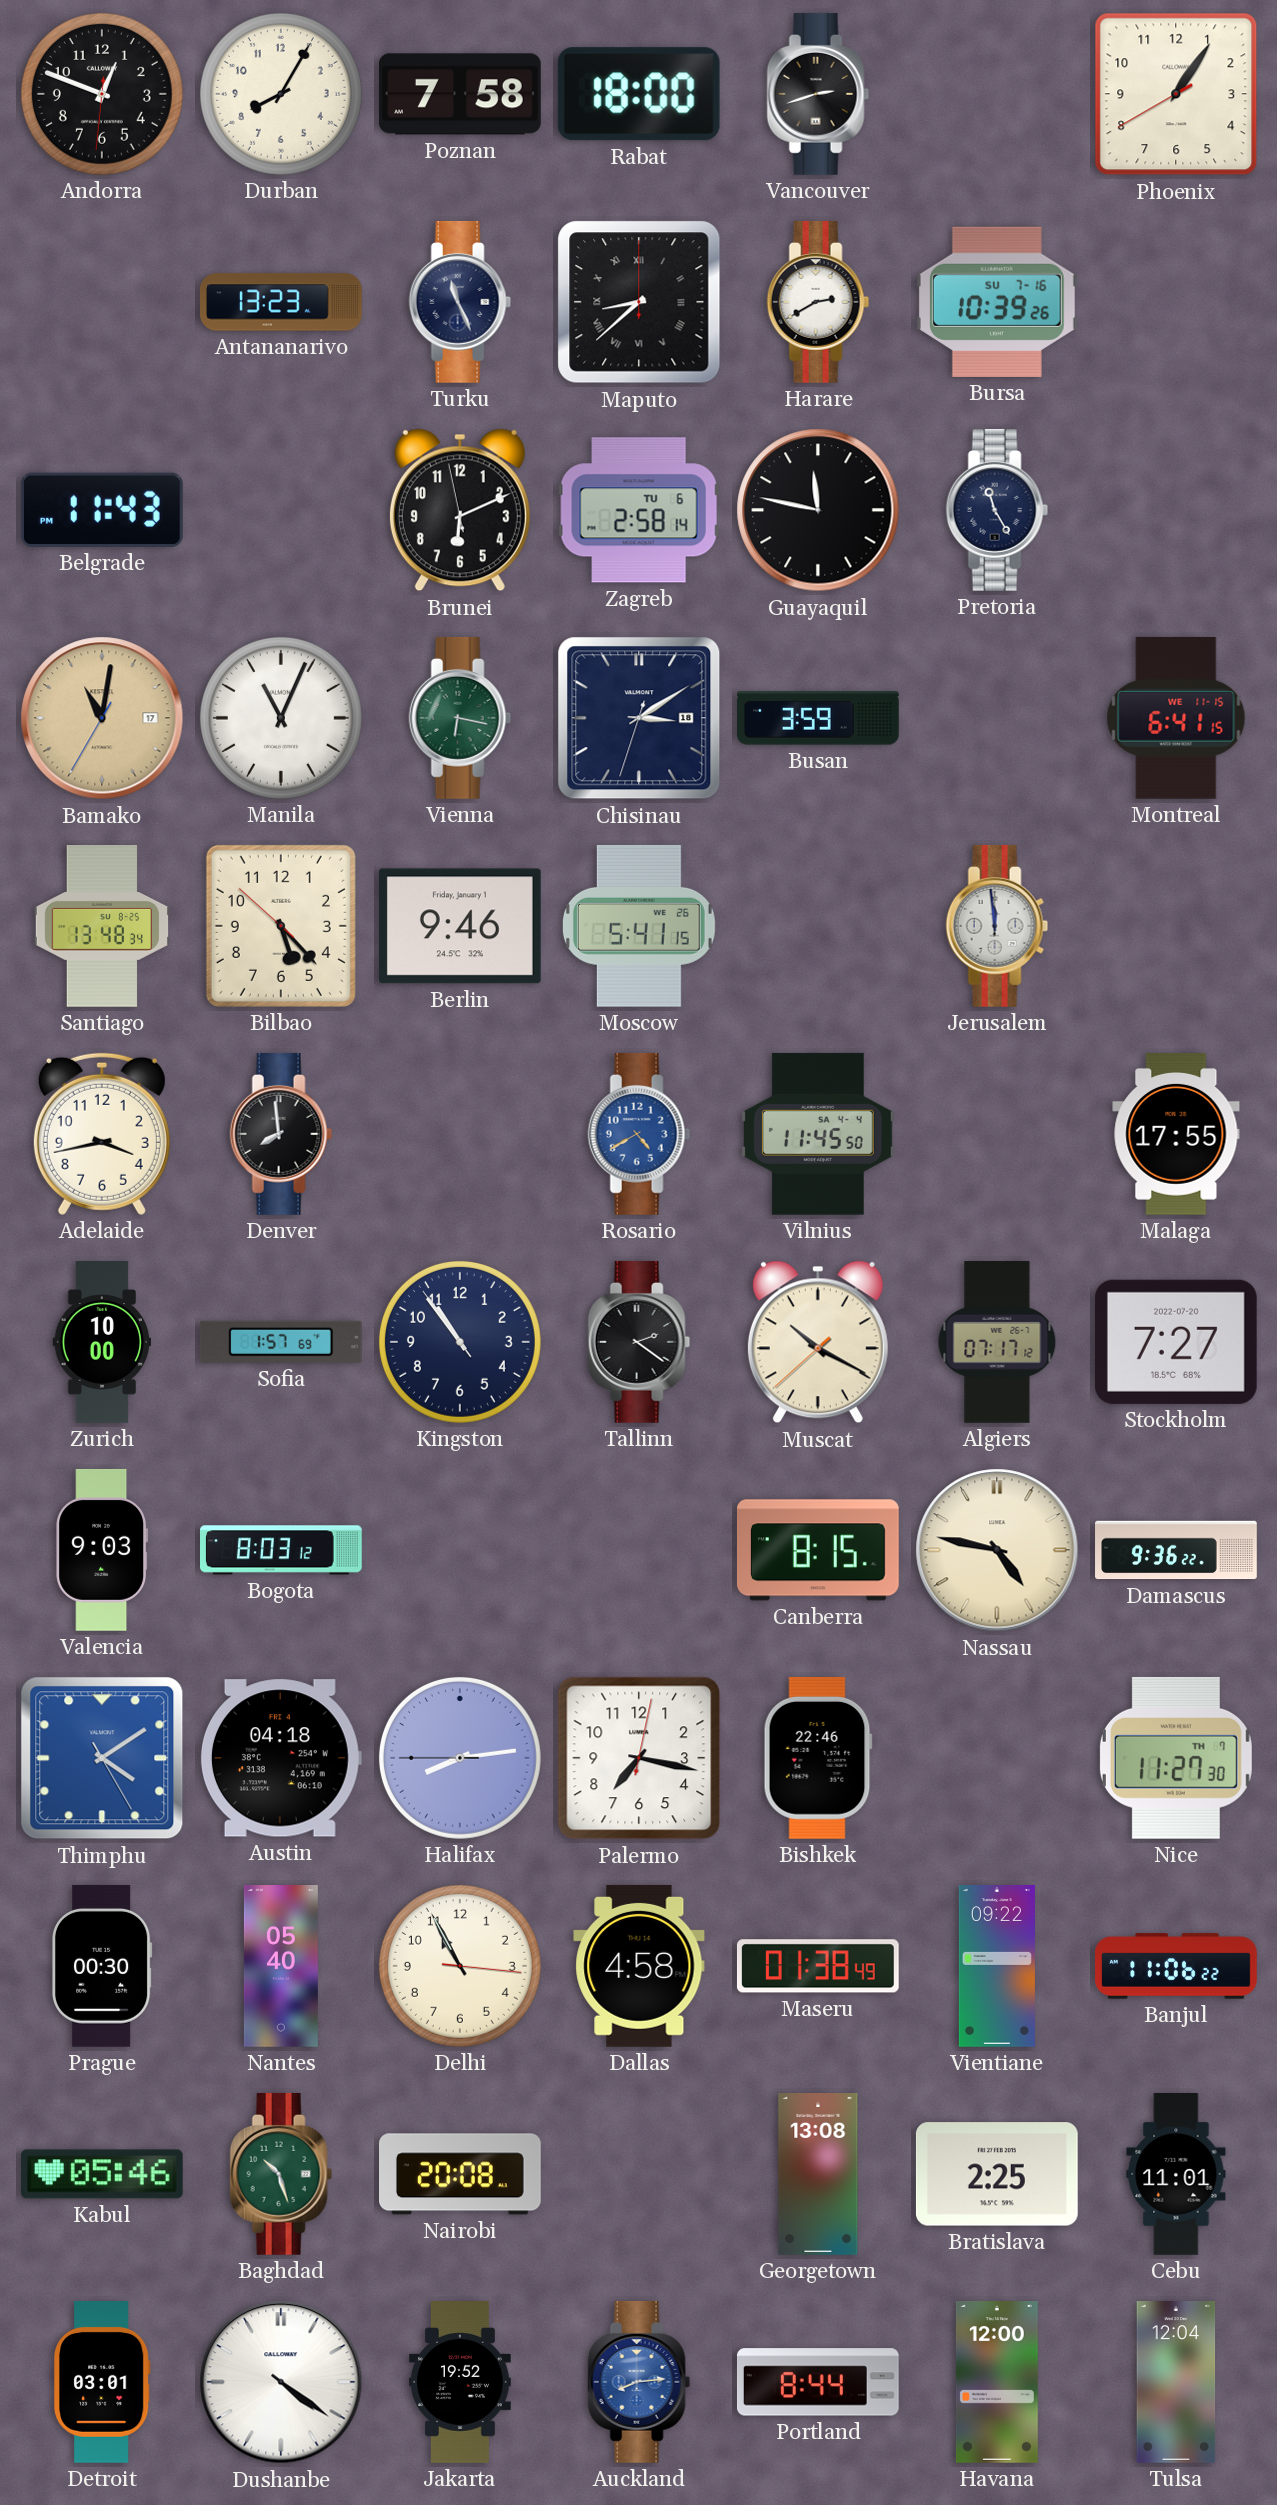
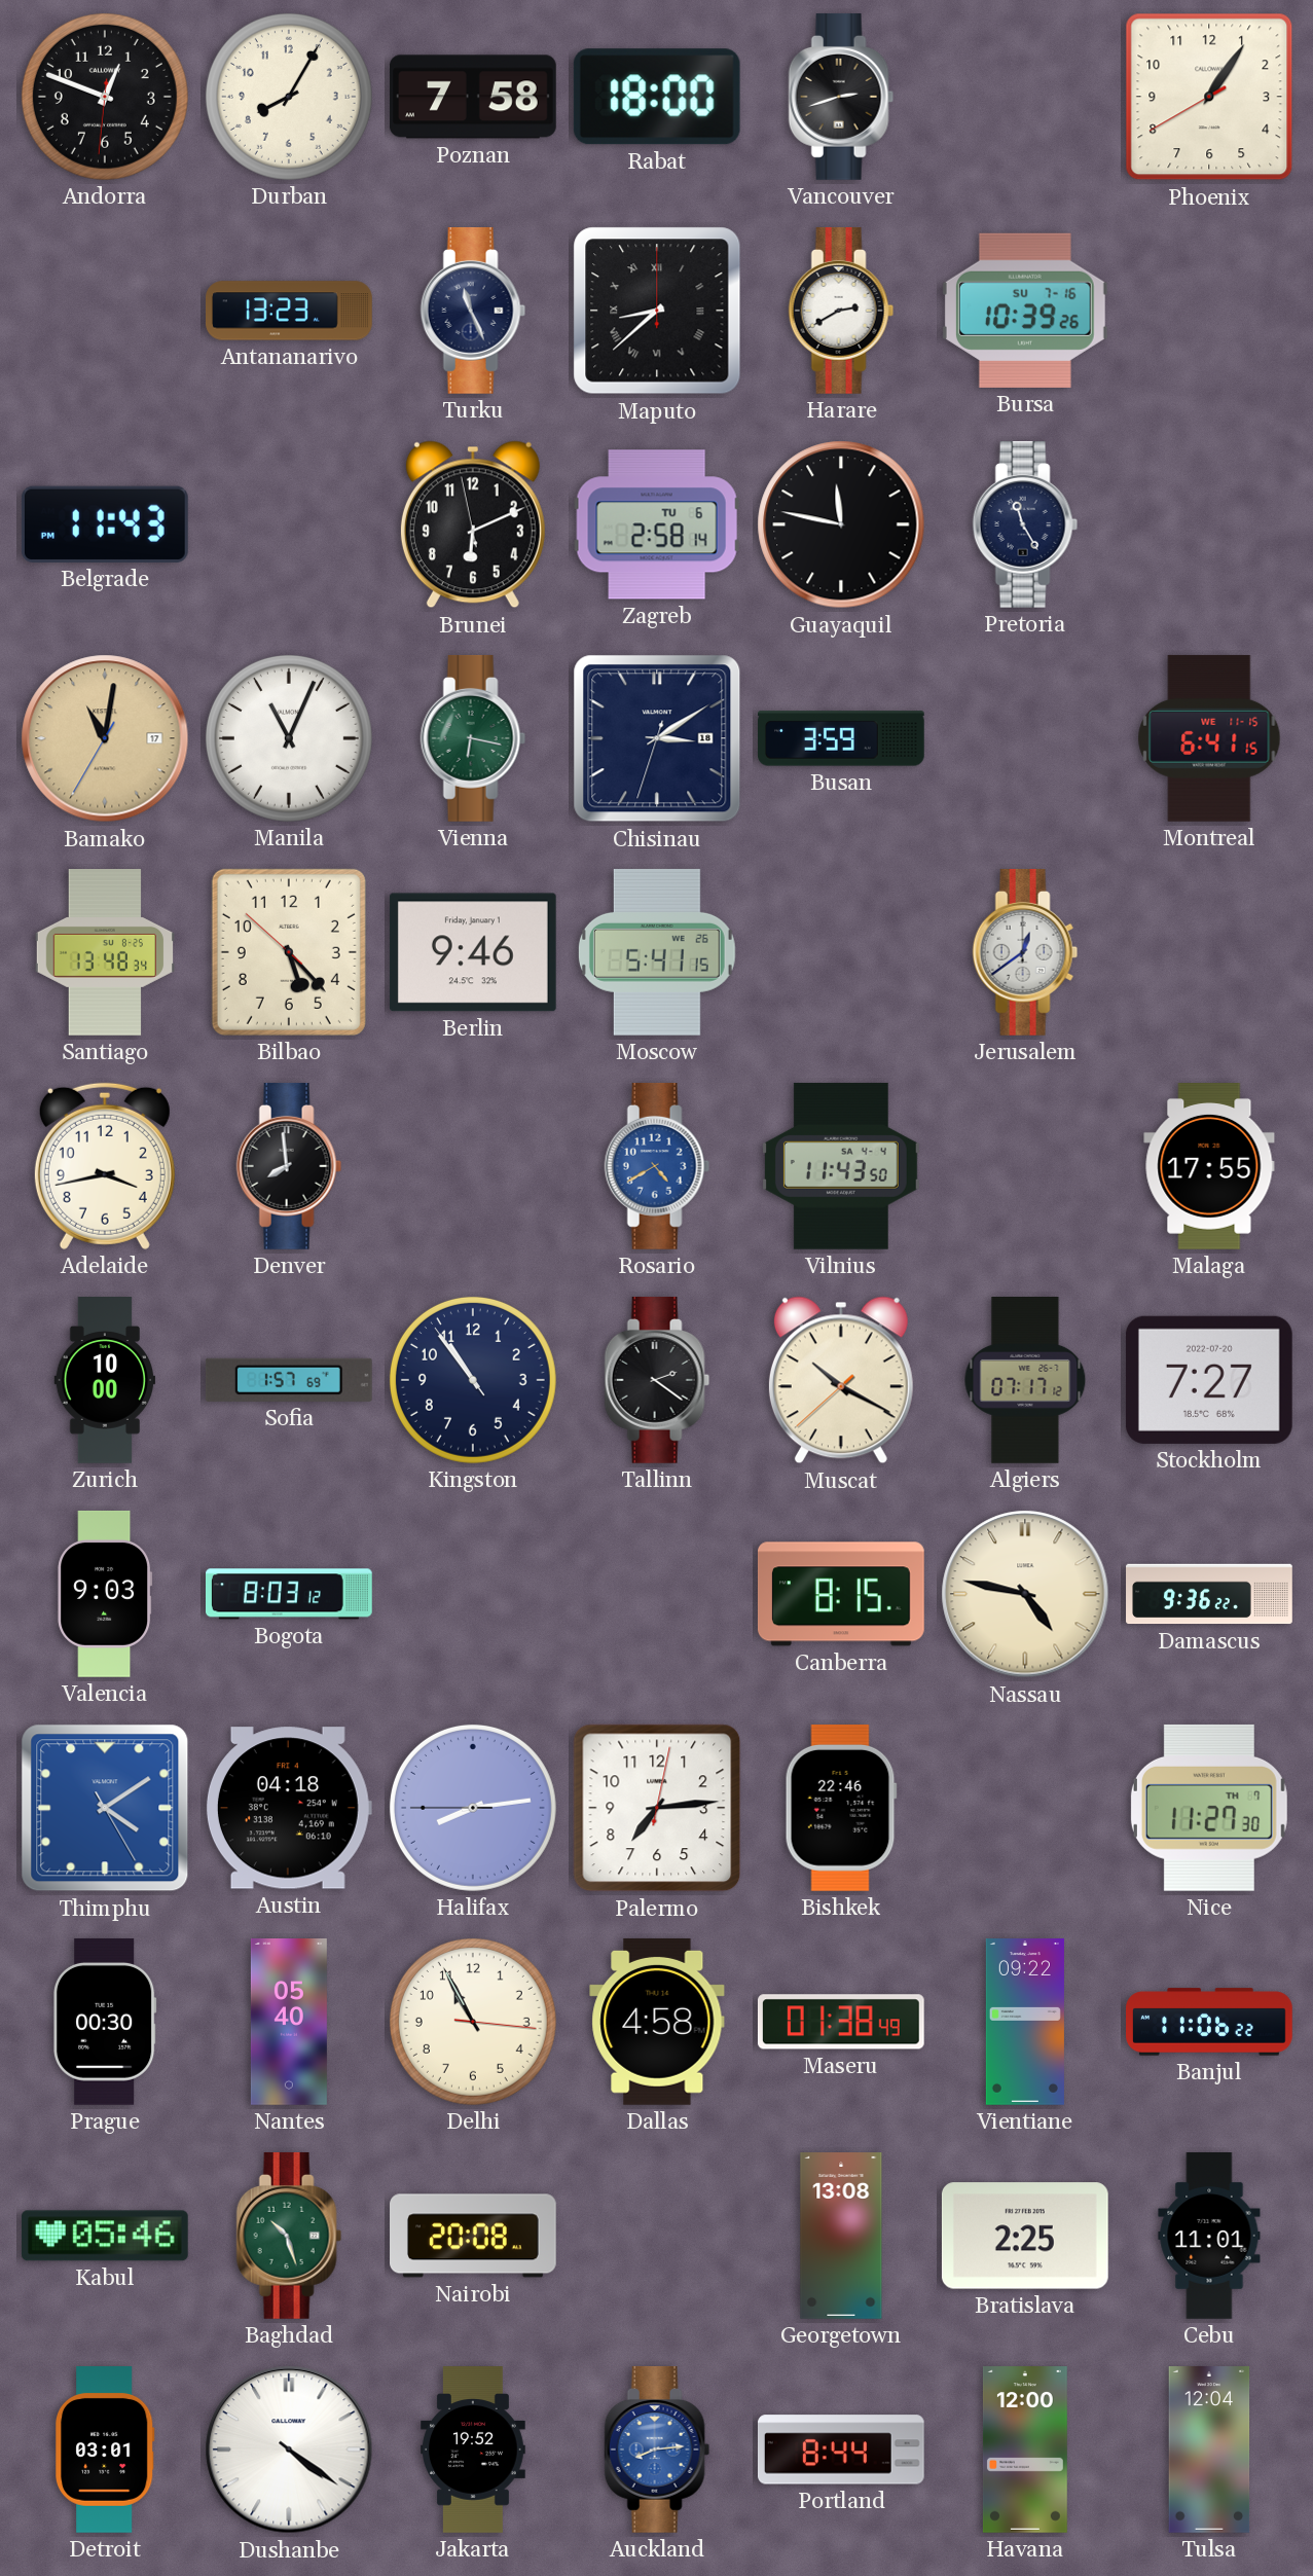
Jerusalem: 11:59 -> 12:39
Vilnius: 11:45 -> 11:43
Palermo: 7:17 -> 7:14
